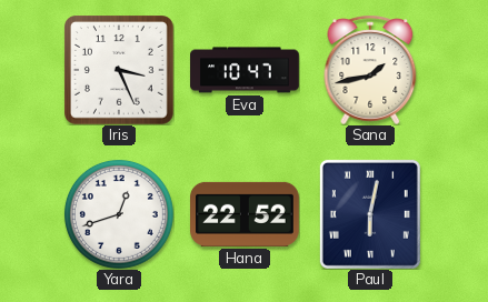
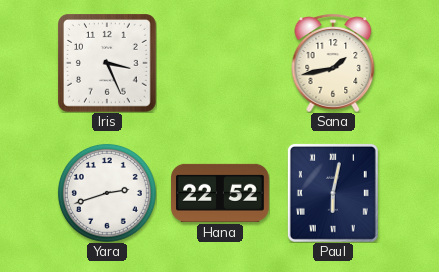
Eva: 10:47 -> none
Yara: 12:42 -> 2:42
